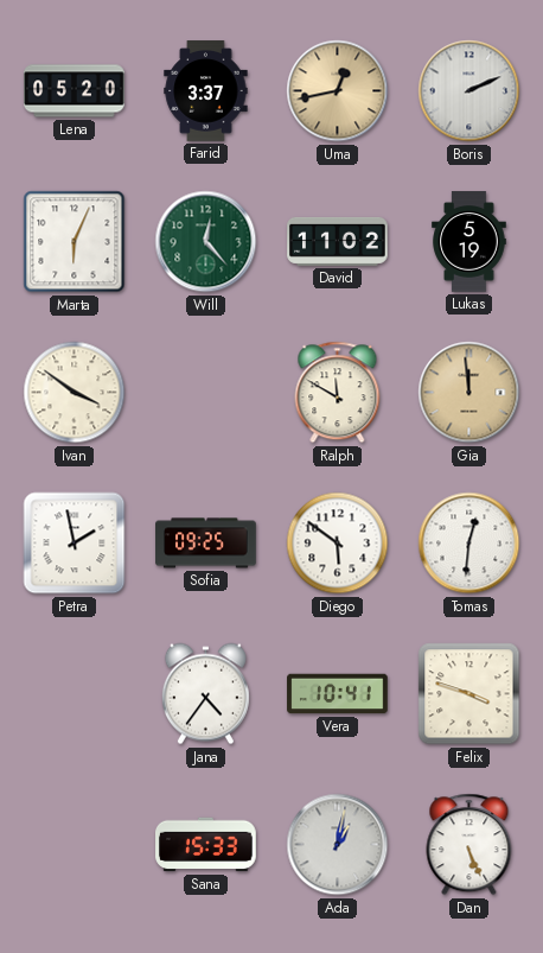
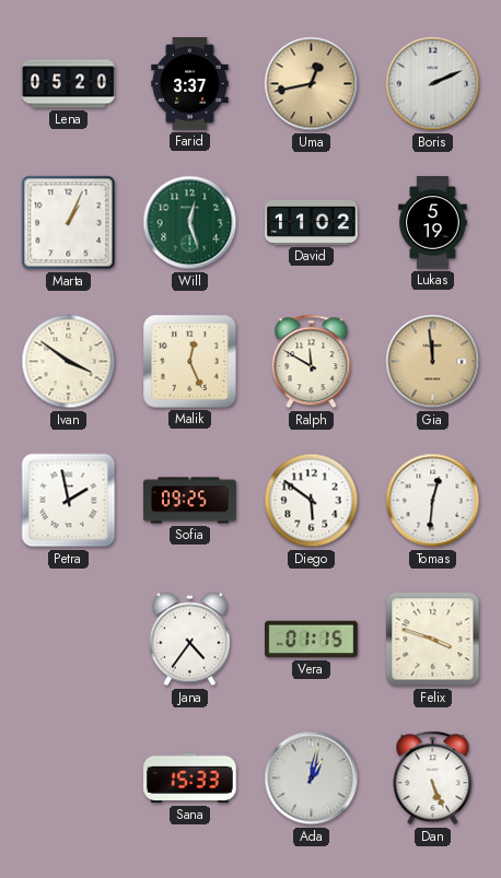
Marta: 6:04 -> 1:04
Will: 12:23 -> 12:27
Malik: none -> 12:26
Vera: 10:41 -> 01:15
